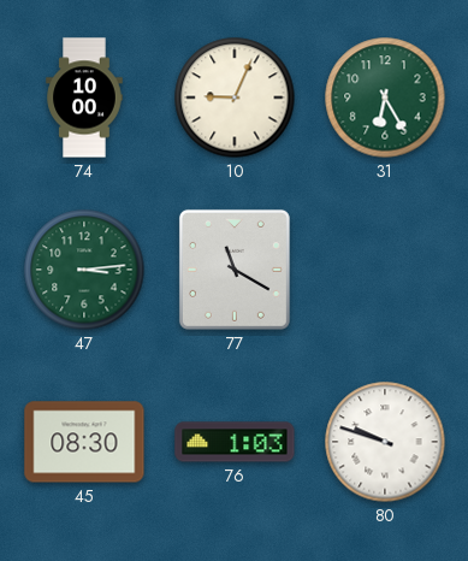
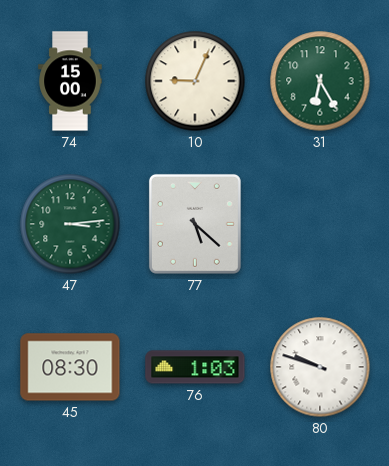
74: 10:00 -> 15:00
77: 11:20 -> 5:22
